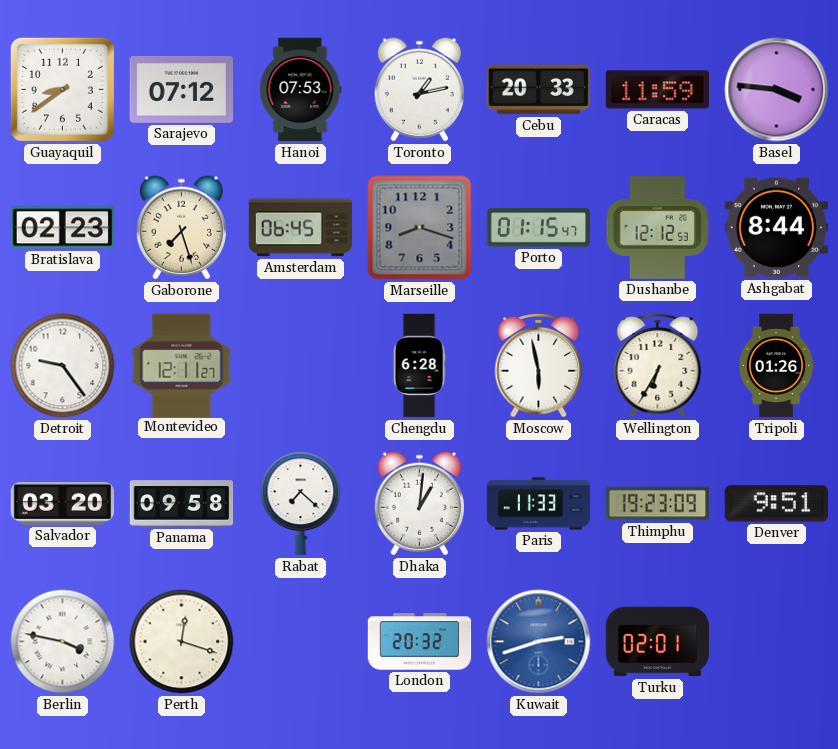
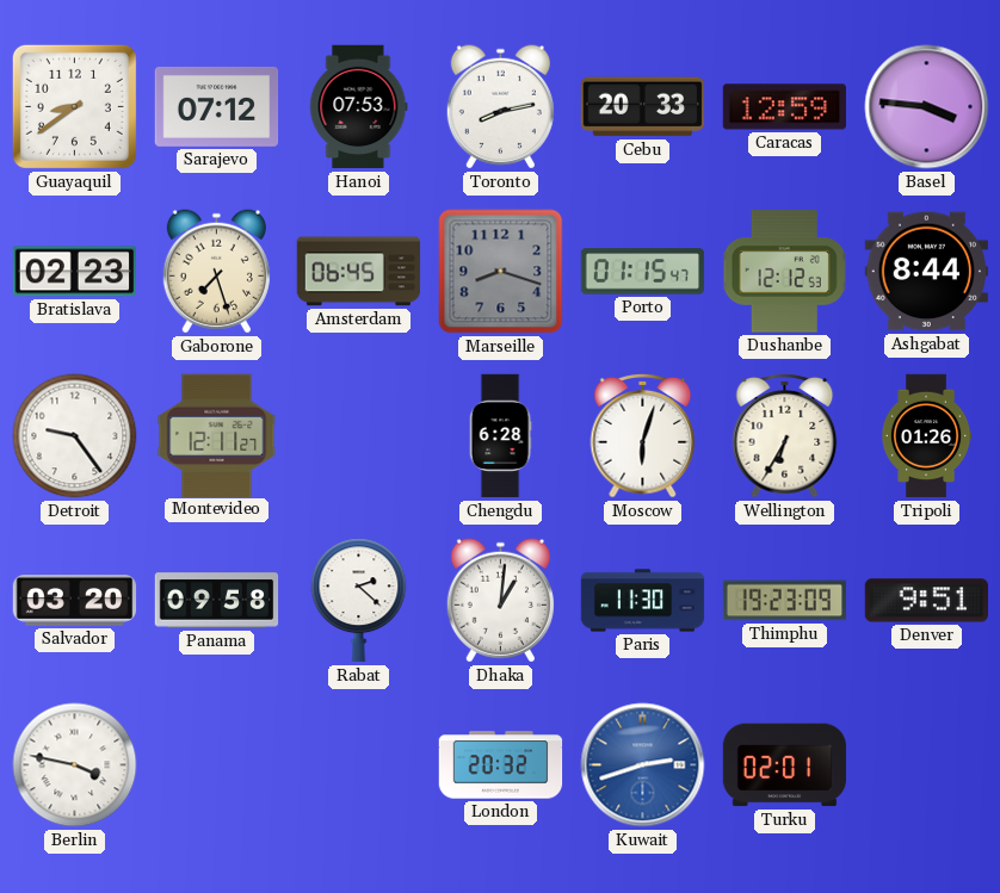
Toronto: 1:13 -> 8:13
Caracas: 11:59 -> 12:59
Moscow: 5:58 -> 6:03
Rabat: 7:22 -> 2:22
Paris: 11:33 -> 11:30
Perth: 12:18 -> none
